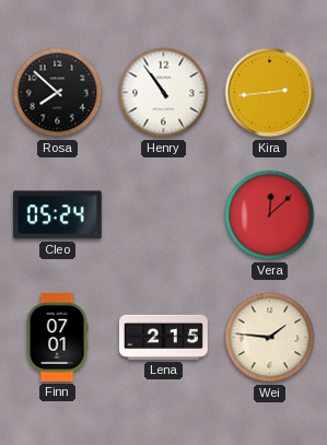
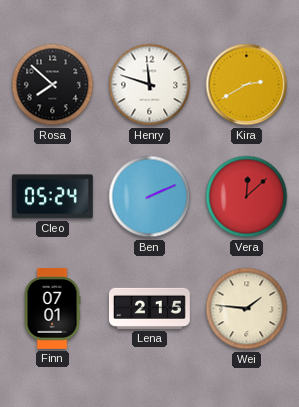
Henry: 10:54 -> 11:48
Kira: 2:44 -> 2:40
Ben: none -> 2:11
